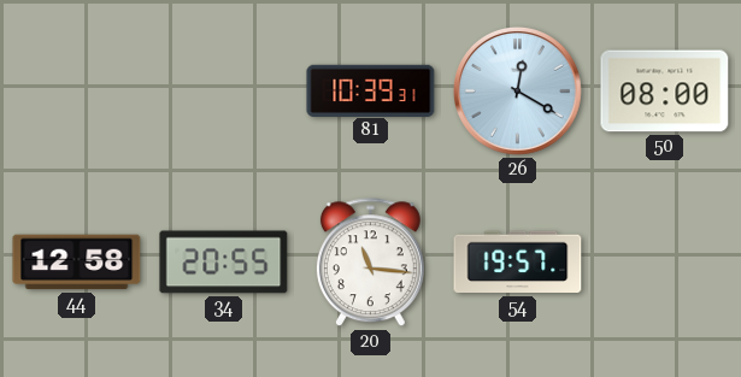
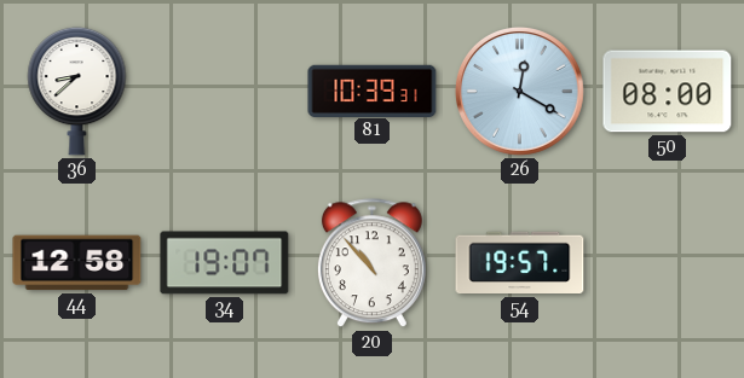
36: none -> 8:38
34: 20:55 -> 19:07
20: 11:16 -> 10:53
